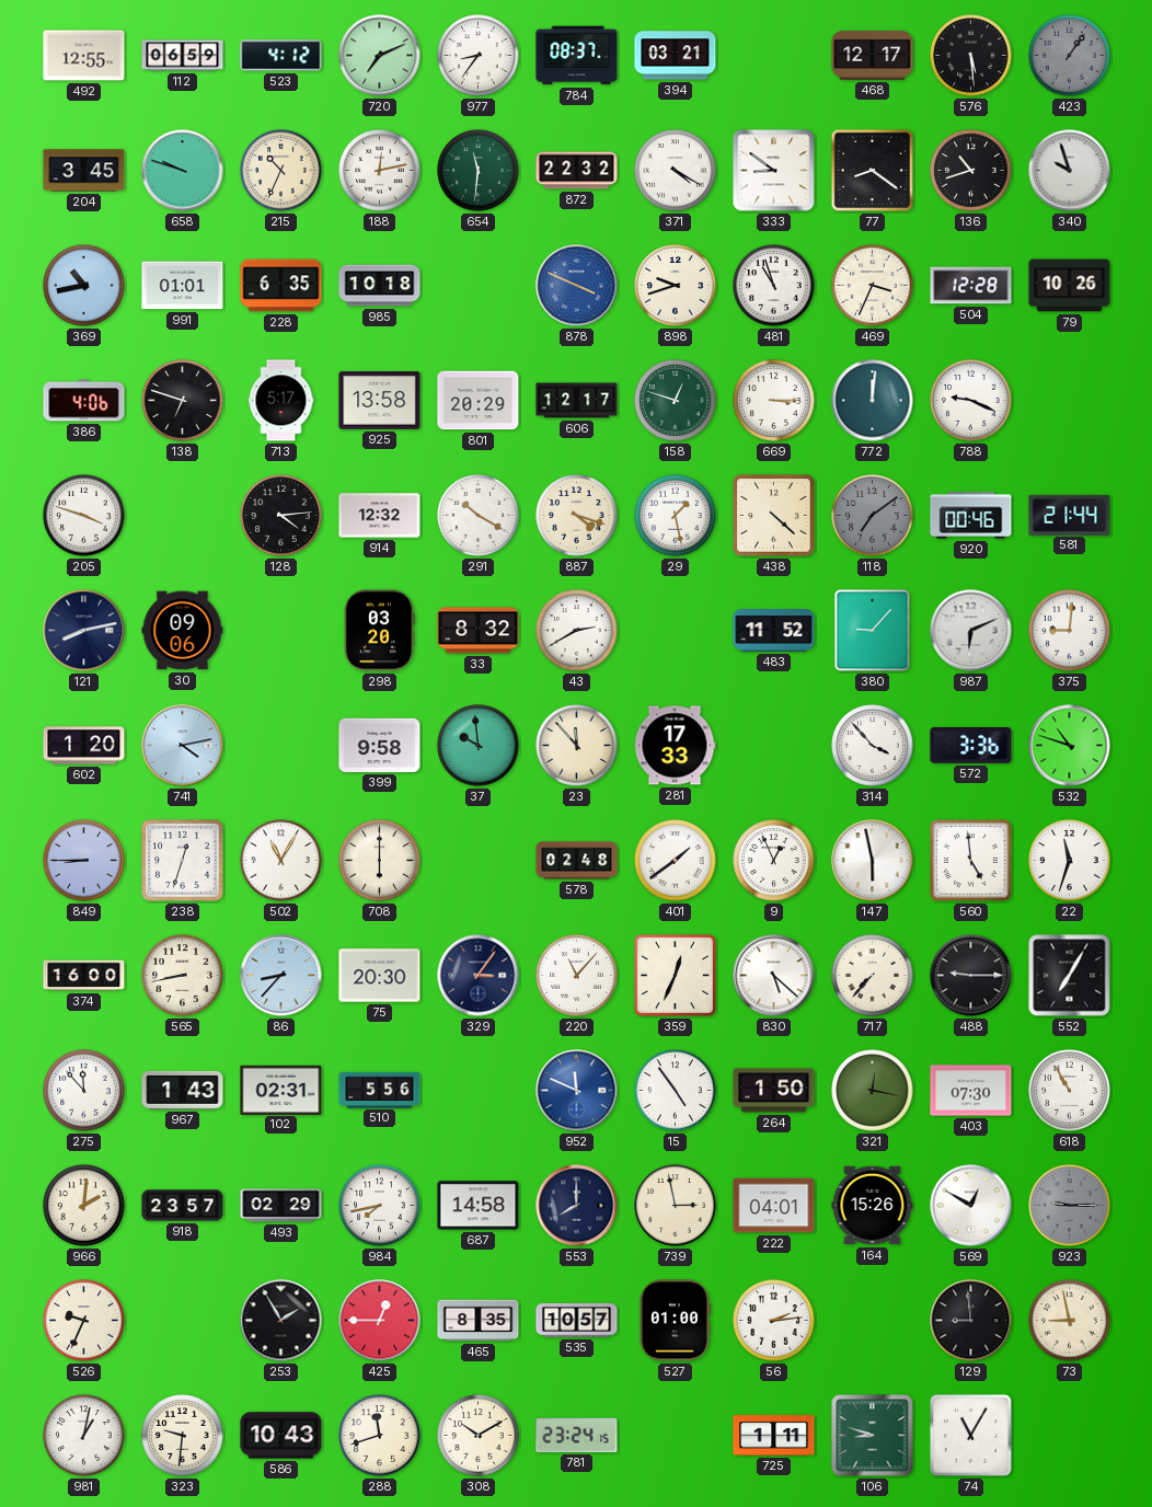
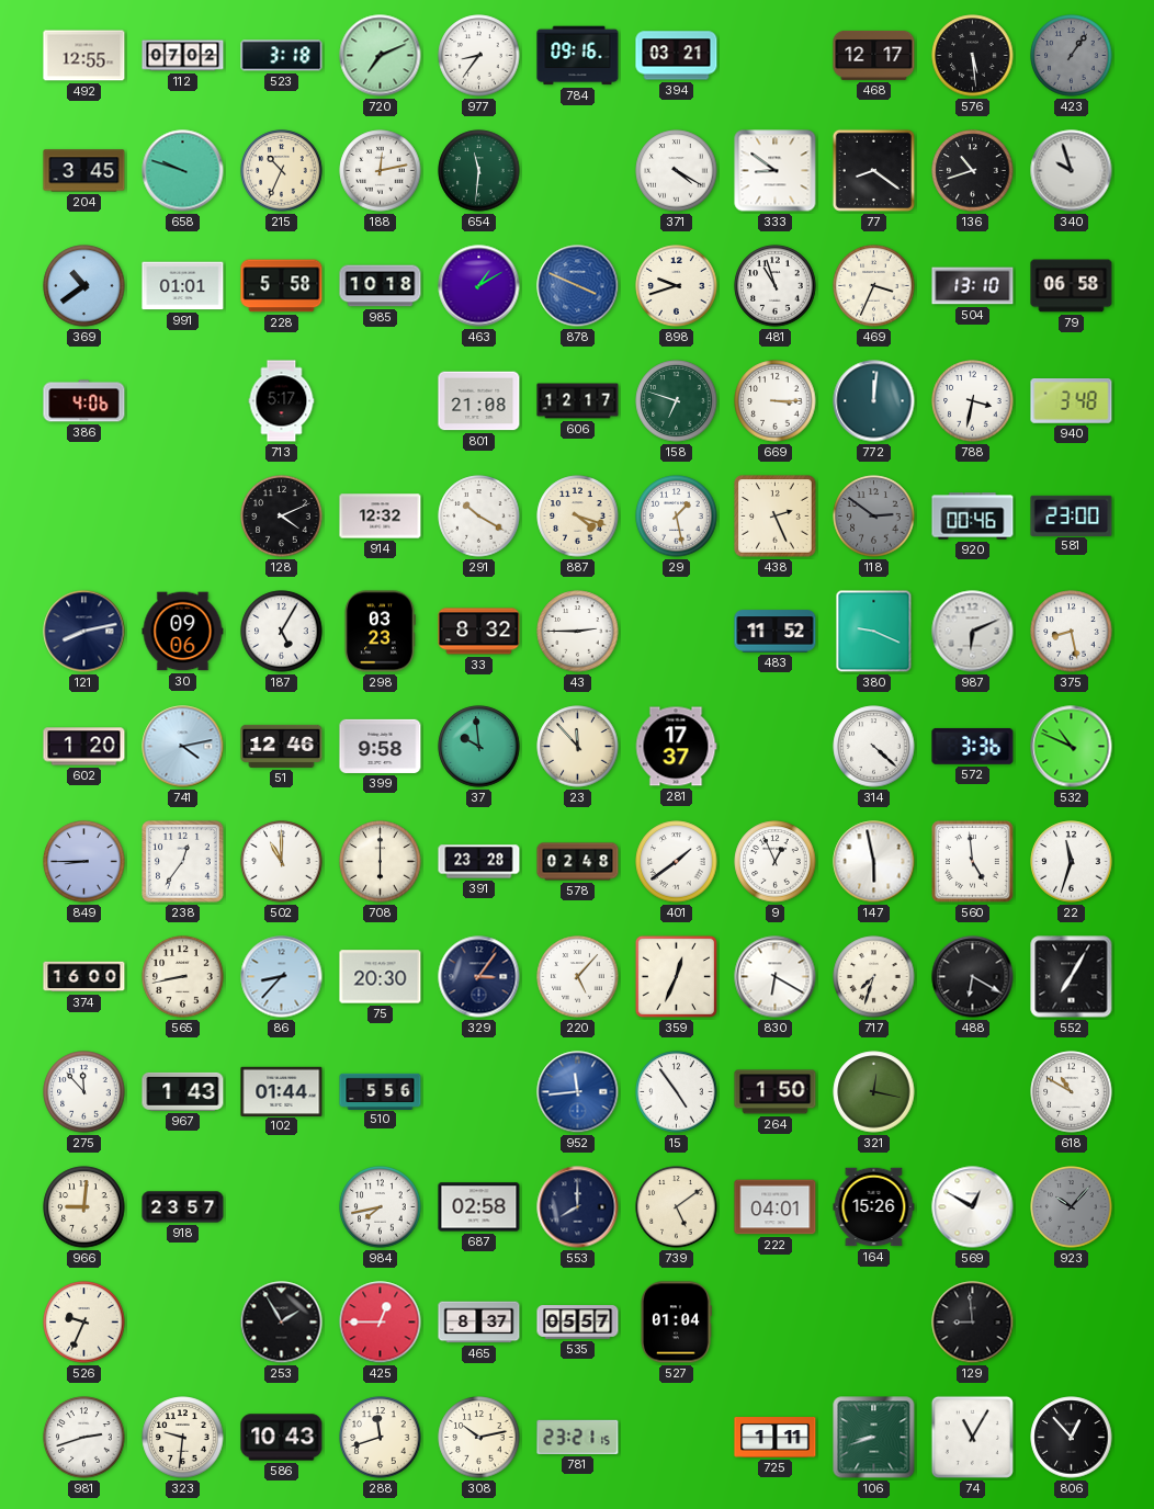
112: 06:59 -> 07:02
523: 4:12 -> 3:18
784: 08:37 -> 09:16
872: 22:32 -> none
369: 10:43 -> 10:39
228: 6:35 -> 5:58
463: none -> 1:10
504: 12:28 -> 13:10
79: 10:26 -> 06:58
138: 6:48 -> none
925: 13:58 -> none
801: 20:29 -> 21:08
158: 12:48 -> 6:48
788: 9:19 -> 3:32
940: none -> 3:48
205: 3:48 -> none
128: 4:14 -> 4:11
438: 4:22 -> 2:26
118: 7:09 -> 2:51
581: 21:44 -> 23:00
187: none -> 5:05
298: 03:20 -> 03:23
43: 2:40 -> 2:45
380: 9:07 -> 9:19
375: 9:01 -> 8:28
51: none -> 12:46
281: 17:33 -> 17:37
314: 3:53 -> 4:22
532: 10:48 -> 10:49
238: 12:33 -> 12:36
502: 11:05 -> 11:00
391: none -> 23:28
220: 11:07 -> 5:07
830: 5:22 -> 6:20
717: 7:37 -> 7:33
488: 9:15 -> 6:20
102: 02:31 -> 01:44
952: 11:49 -> 11:44
403: 07:30 -> none
618: 10:55 -> 10:50
966: 2:01 -> 9:01
493: 02:29 -> none
687: 14:58 -> 02:58
739: 2:58 -> 5:09
923: 9:15 -> 10:07
465: 8:35 -> 8:37
535: 10:57 -> 05:57
527: 01:00 -> 01:04
56: 2:14 -> none
73: 8:58 -> none
981: 1:02 -> 2:42
308: 10:10 -> 10:13
781: 23:24 -> 23:21
106: 8:48 -> 8:42
806: none -> 12:53
